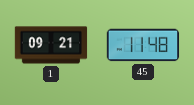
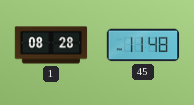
1: 09:21 -> 08:28
